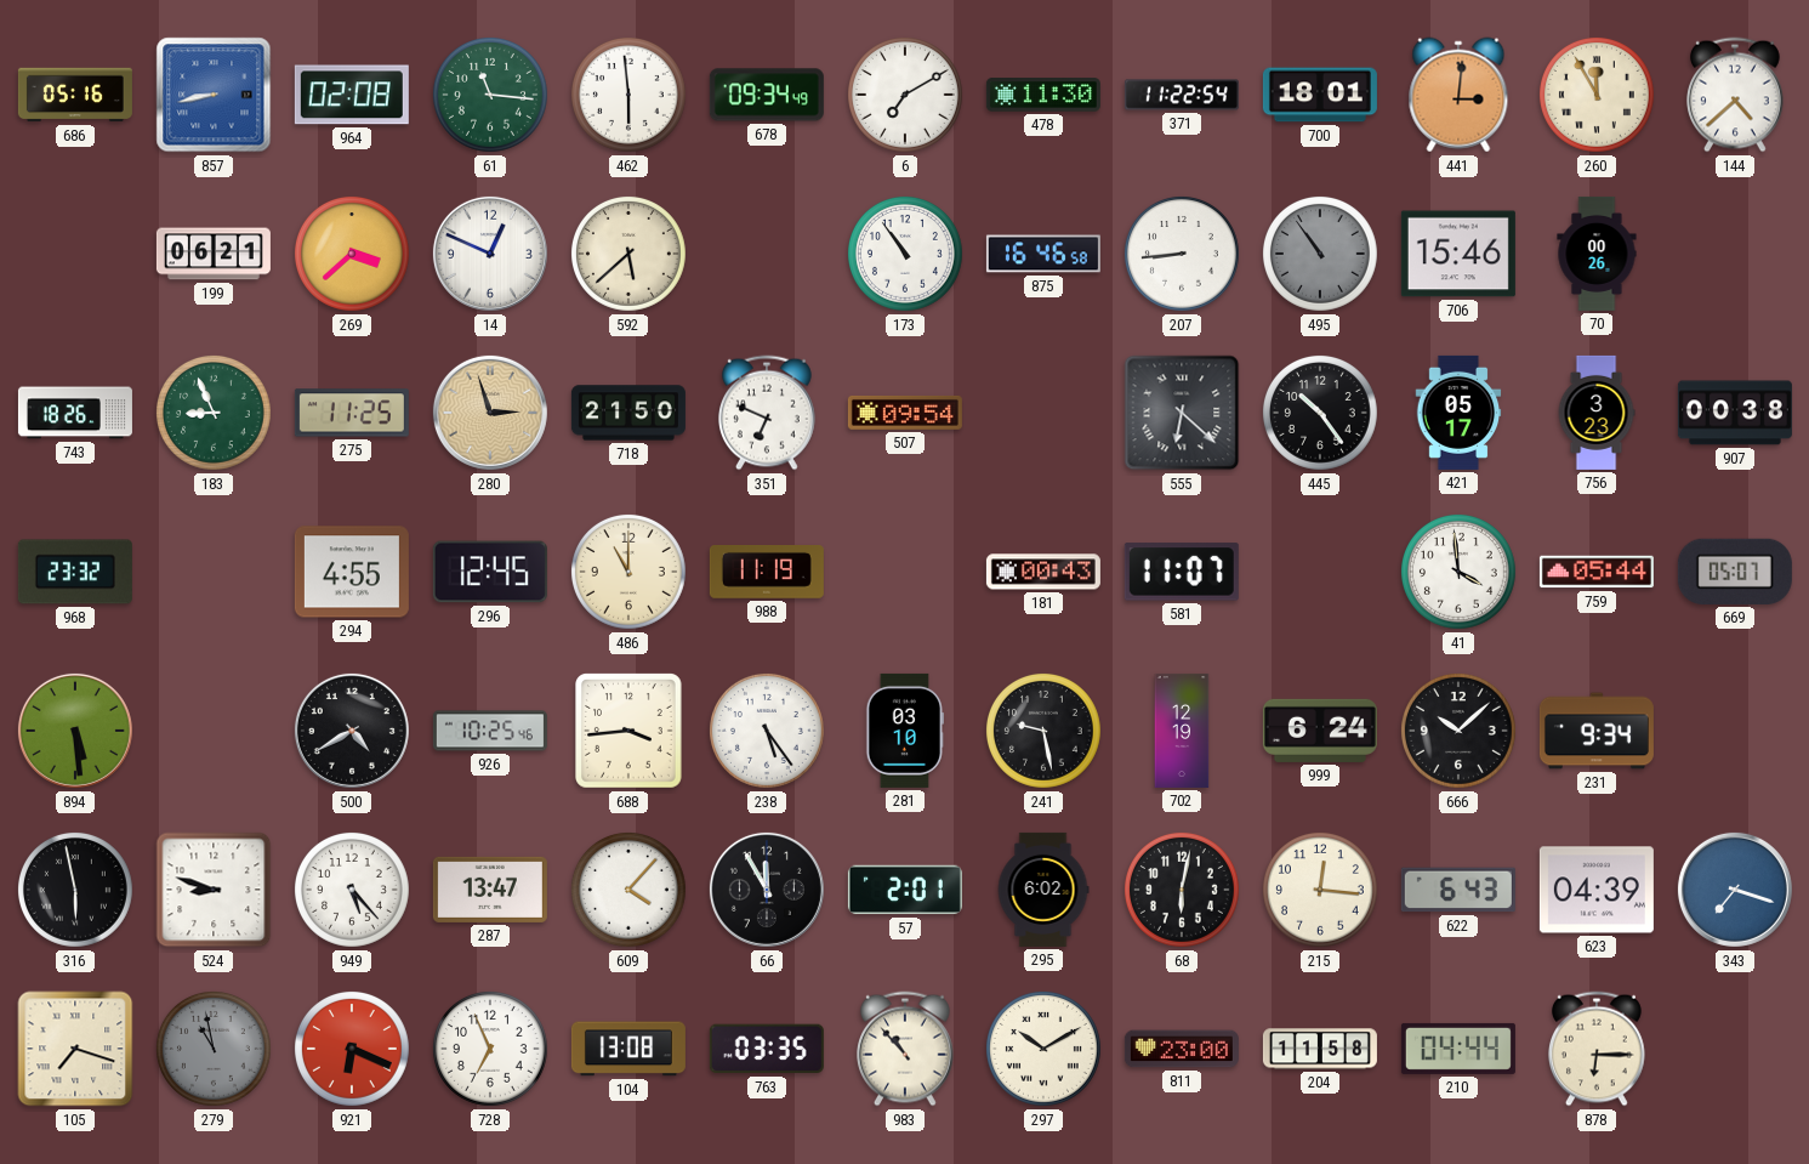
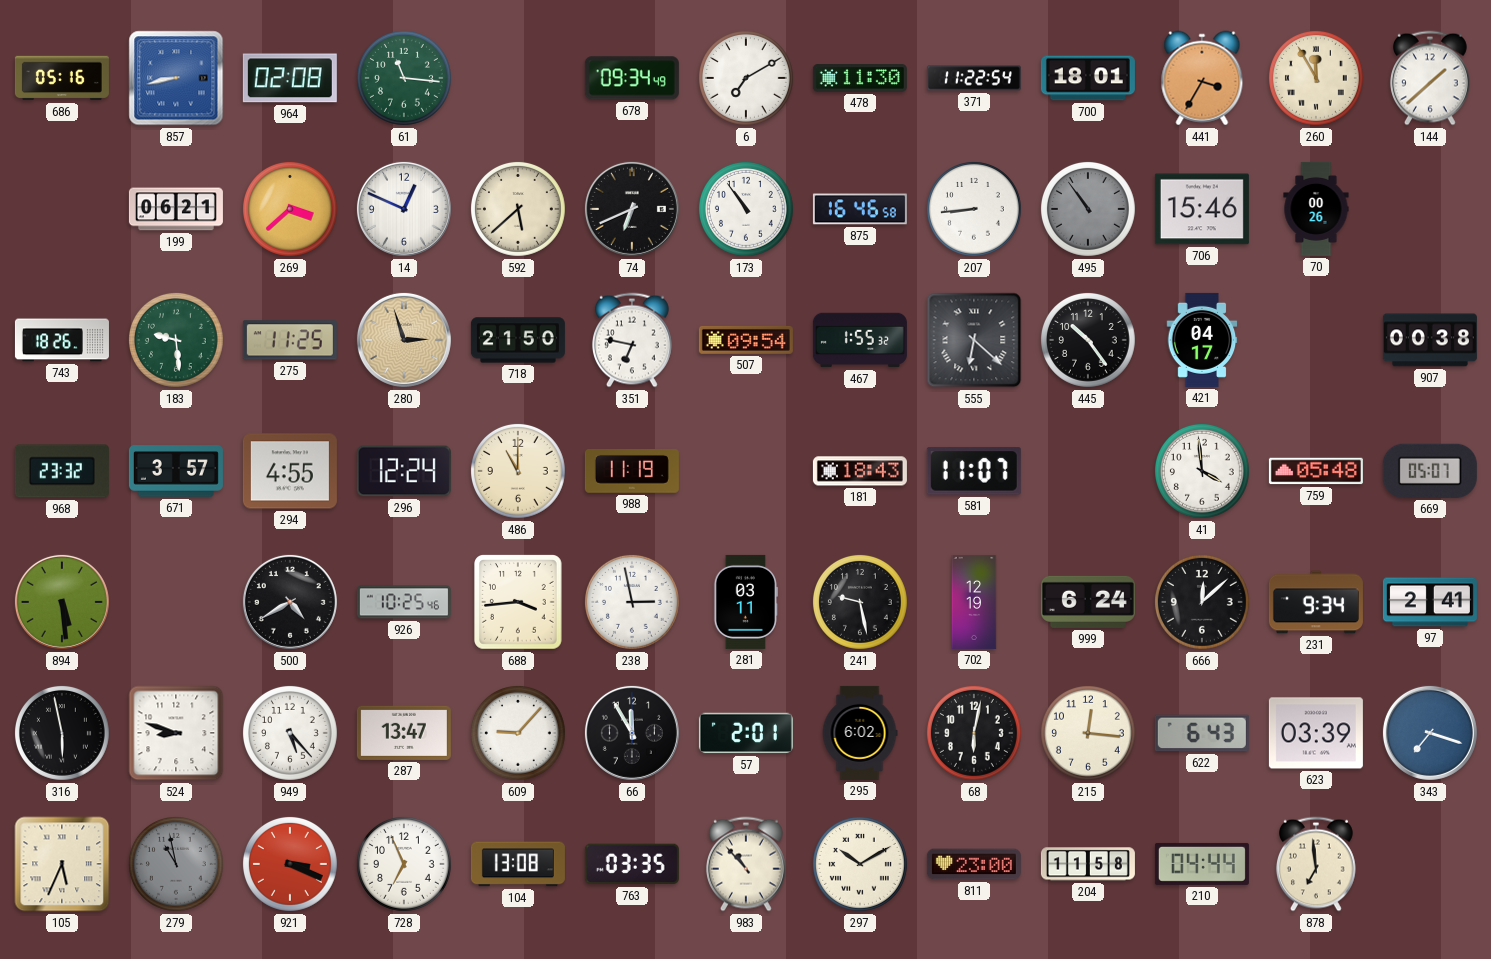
462: 5:59 -> none
441: 3:01 -> 3:35
144: 4:38 -> 1:38
74: none -> 6:41
183: 8:56 -> 9:29
351: 6:49 -> 6:47
467: none -> 1:55
421: 05:17 -> 04:17
756: 3:23 -> none
671: none -> 3:57
296: 12:45 -> 12:24
181: 00:43 -> 18:43
759: 05:44 -> 05:48
238: 5:24 -> 2:58
281: 03:10 -> 03:11
666: 10:08 -> 12:08
97: none -> 2:41
609: 4:07 -> 9:07
623: 04:39 -> 03:39
105: 7:18 -> 5:34
921: 6:19 -> 3:19
878: 6:15 -> 6:59
